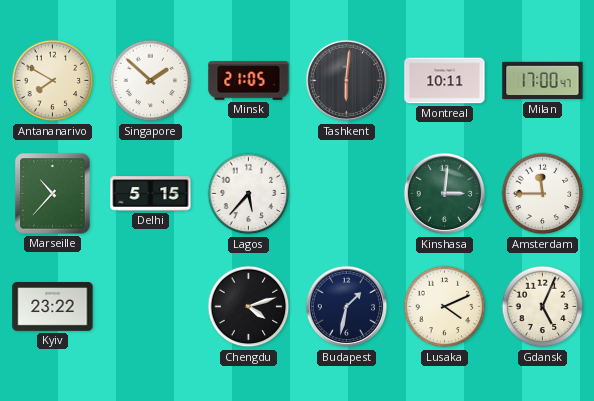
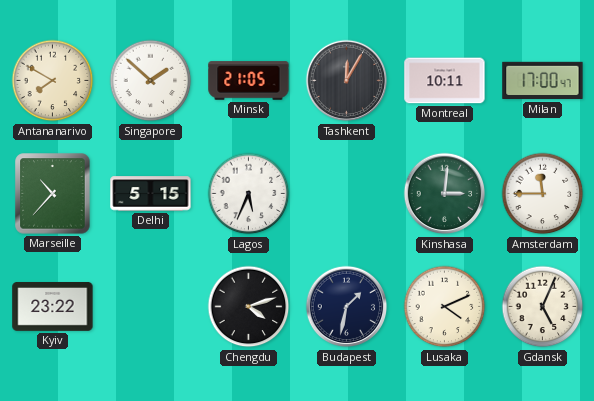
Tashkent: 6:01 -> 12:05
Lagos: 5:37 -> 5:34
